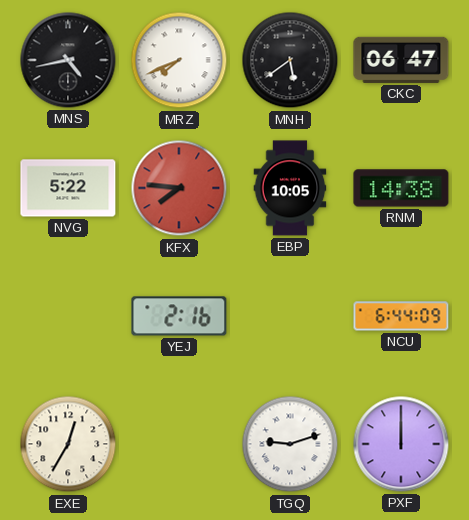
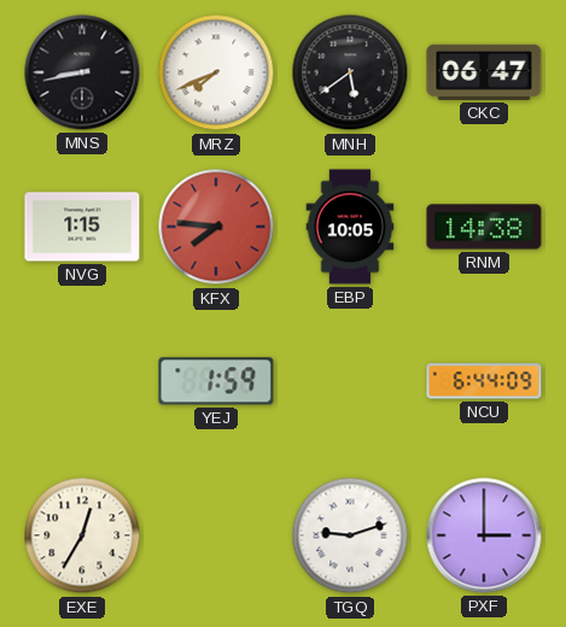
MNS: 4:43 -> 8:43
NVG: 5:22 -> 1:15
YEJ: 2:16 -> 1:59
PXF: 12:00 -> 3:00
